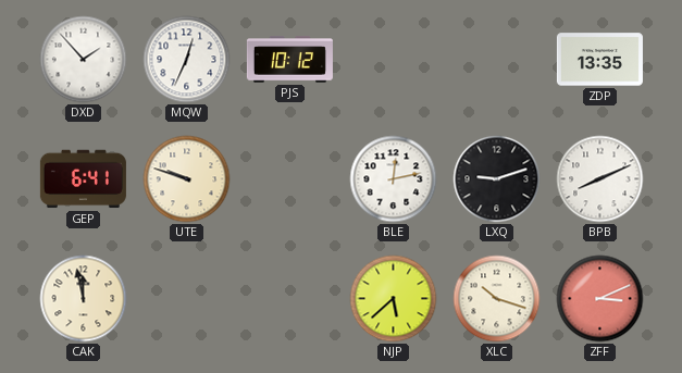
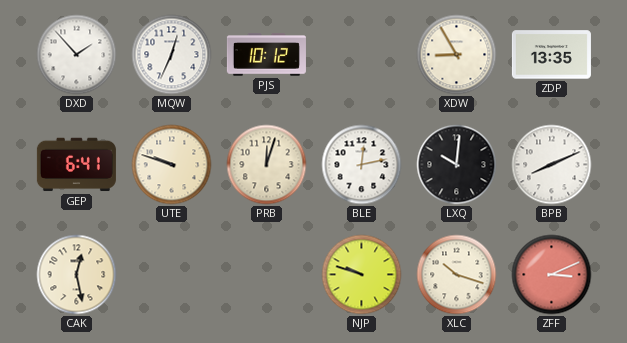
XDW: none -> 8:55
PRB: none -> 12:03
LXQ: 9:12 -> 10:01
CAK: 11:58 -> 12:28
NJP: 5:38 -> 9:48
